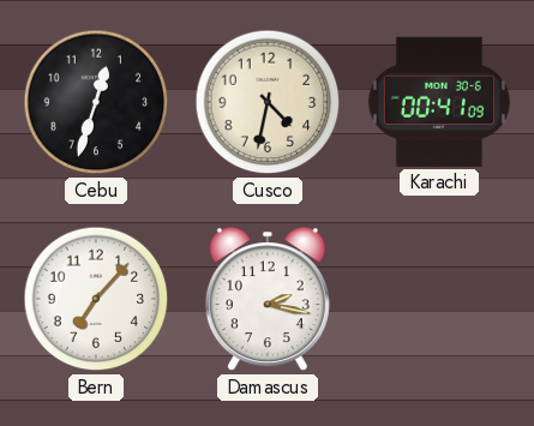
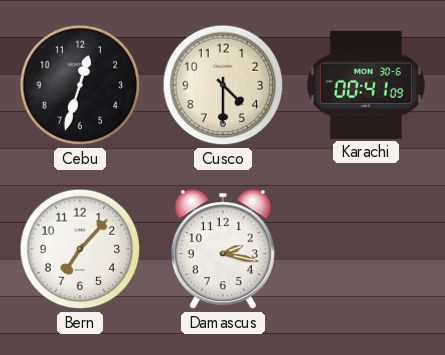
Cusco: 4:32 -> 4:30
